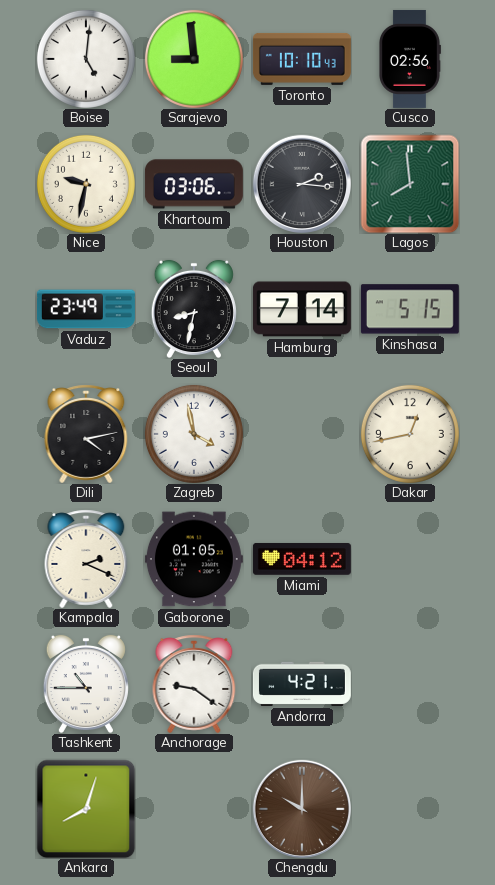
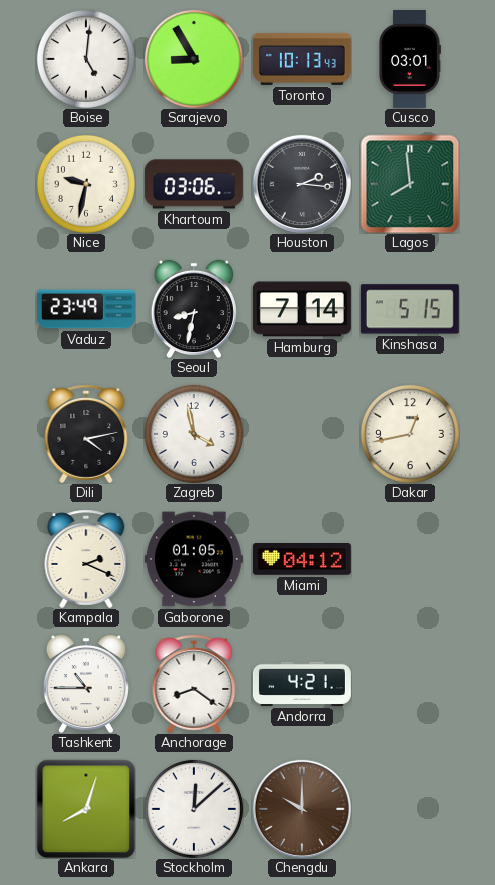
Sarajevo: 8:59 -> 8:55
Toronto: 10:10 -> 10:13
Cusco: 02:56 -> 03:01
Anchorage: 9:21 -> 8:21
Stockholm: none -> 12:08
